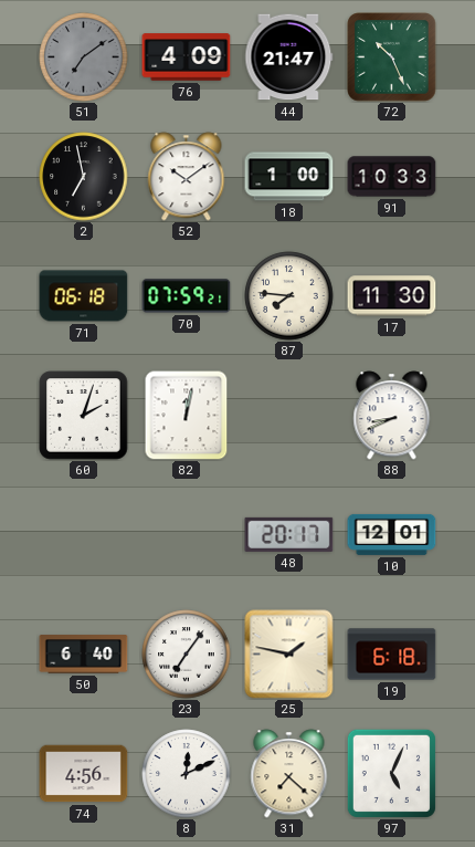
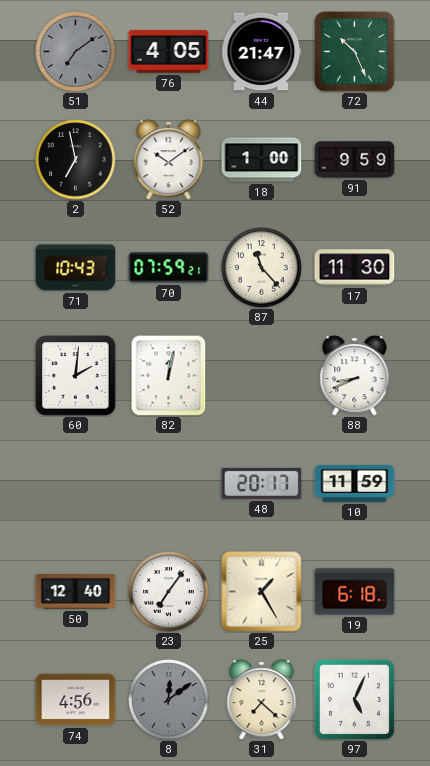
76: 4:09 -> 4:05
91: 10:33 -> 9:59
71: 06:18 -> 10:43
87: 7:46 -> 11:23
60: 2:03 -> 2:01
10: 12:01 -> 11:59
50: 6:40 -> 12:40
25: 1:47 -> 1:25
8: 12:11 -> 12:09
8 dial: white -> grey
